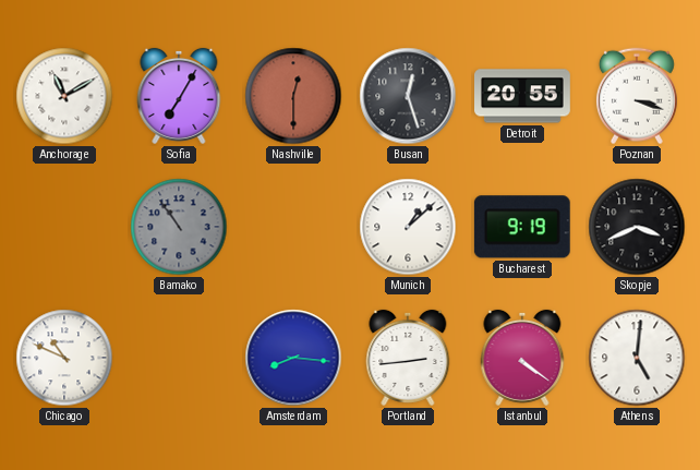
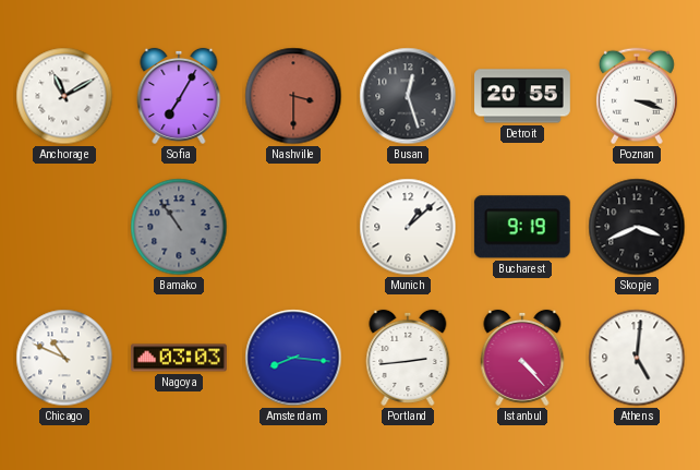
Nashville: 12:30 -> 3:30
Nagoya: none -> 03:03
Istanbul: 4:21 -> 4:23
